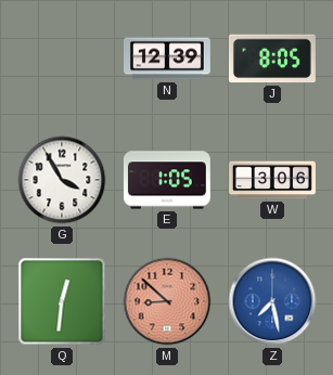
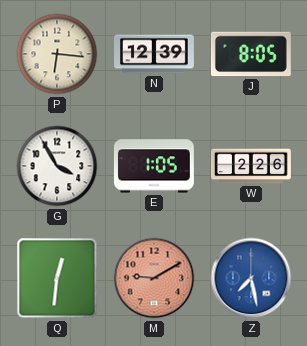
P: none -> 6:16
W: 3:06 -> 2:26
M: 8:52 -> 9:10
